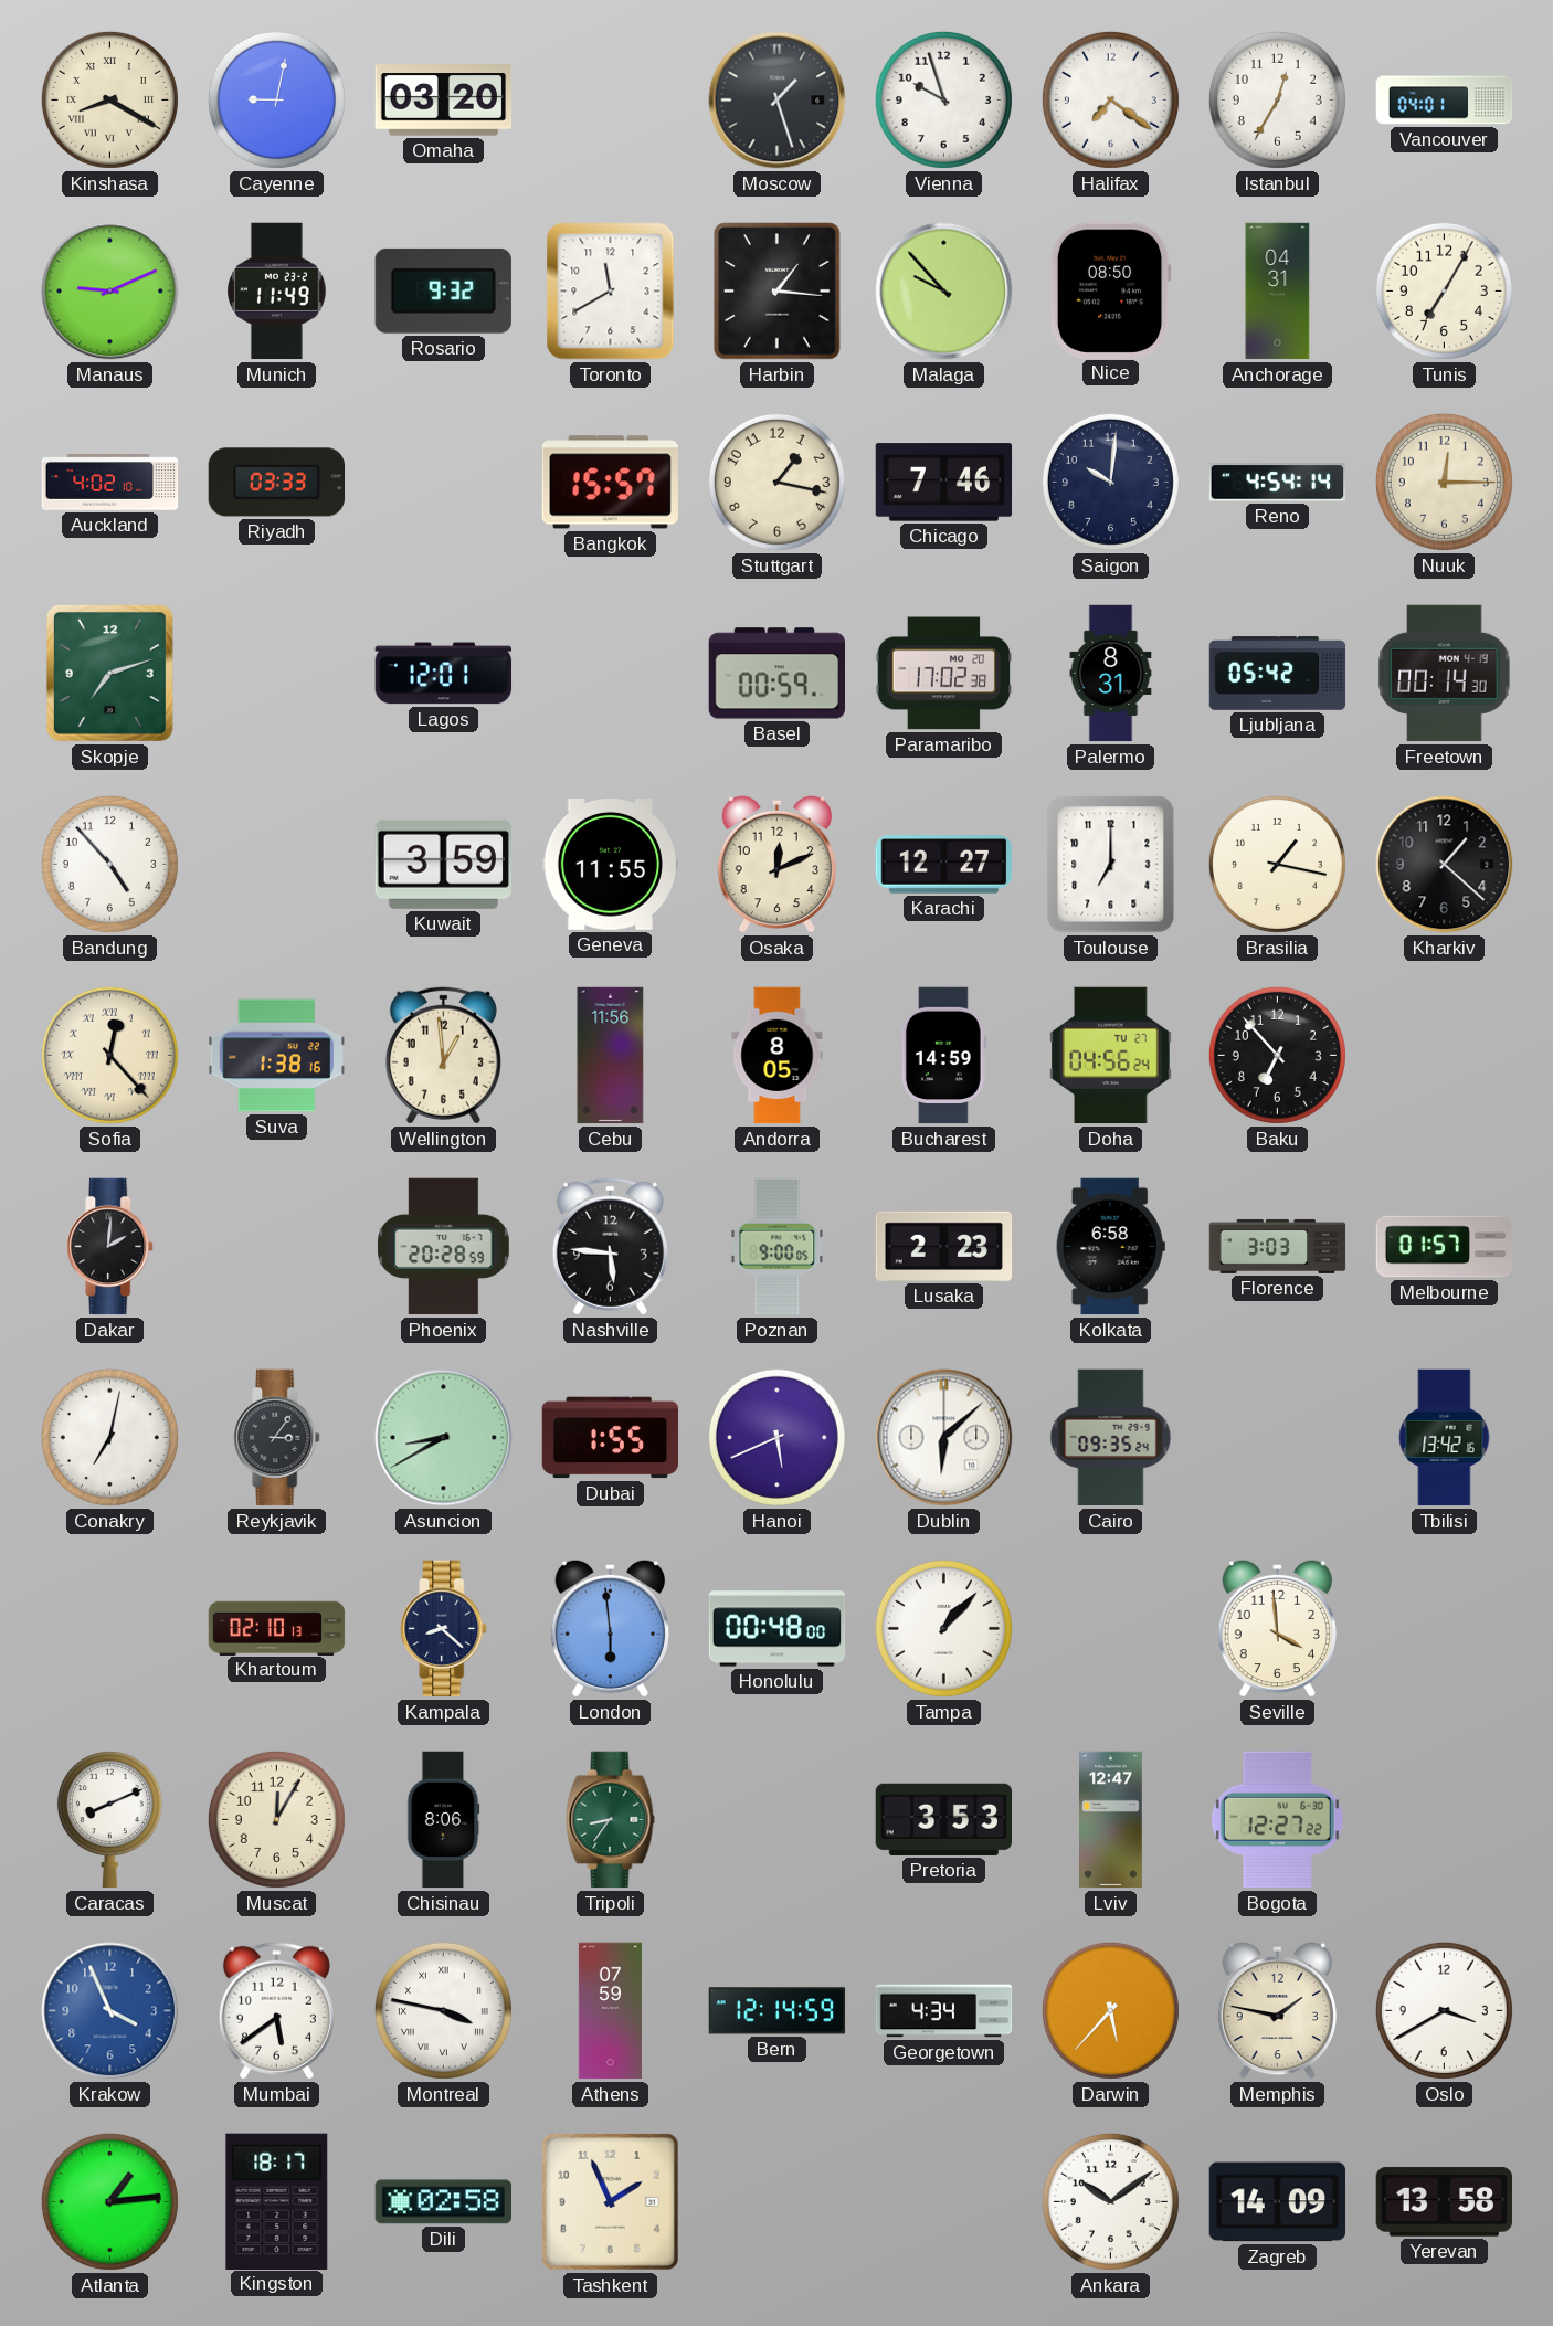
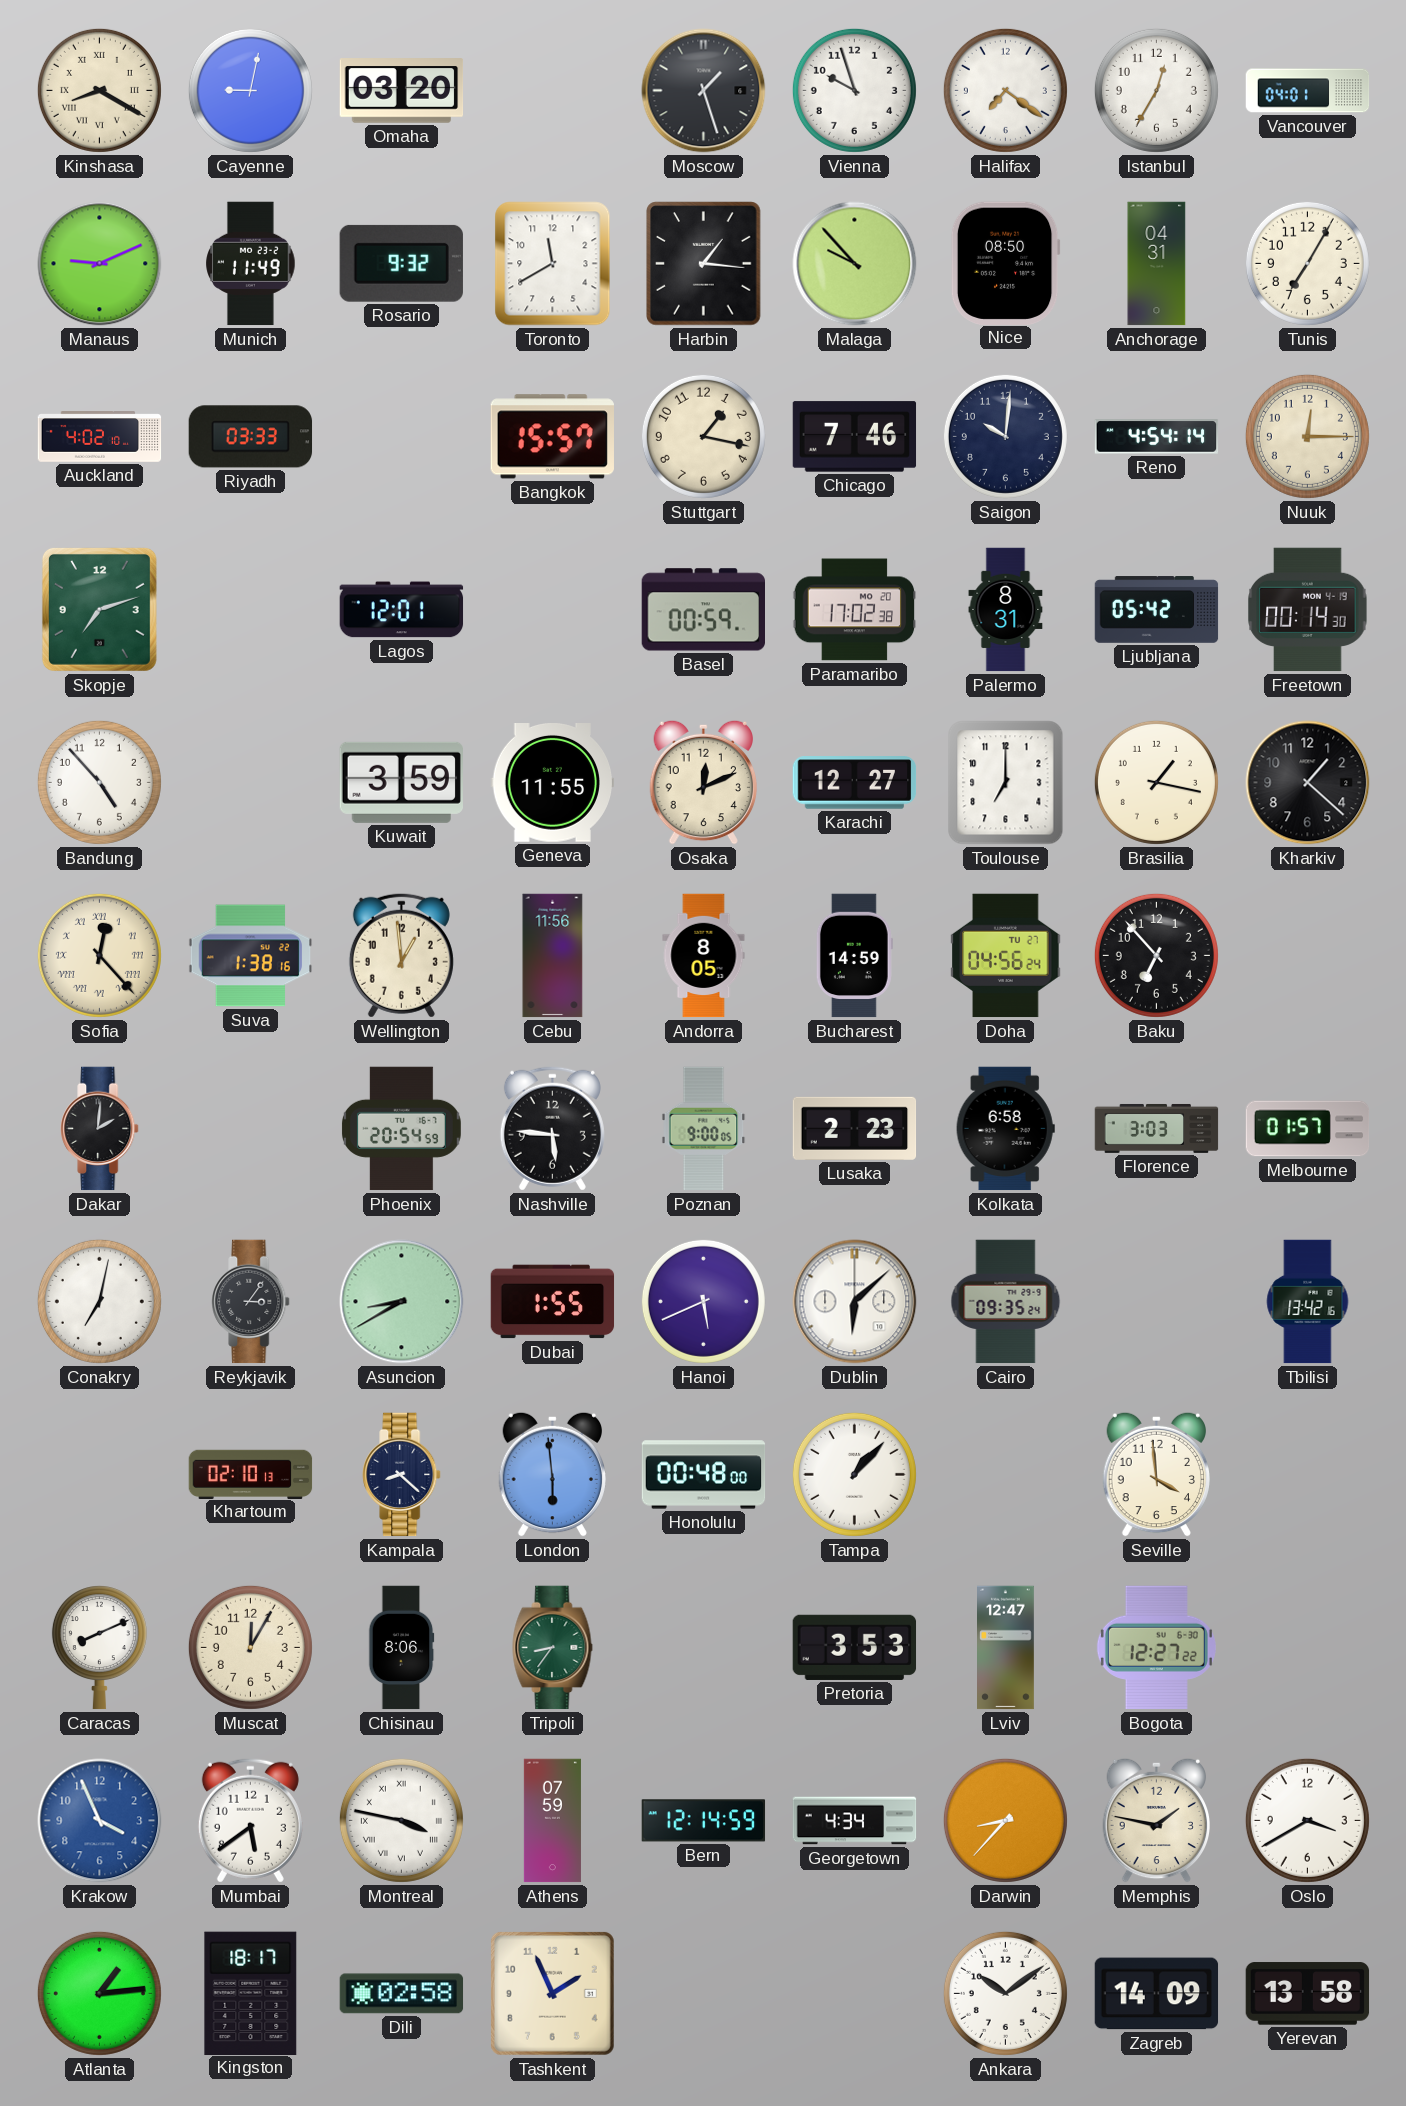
Phoenix: 20:28 -> 20:54
Darwin: 5:37 -> 8:37
